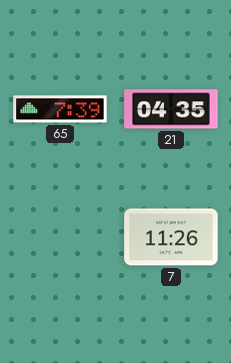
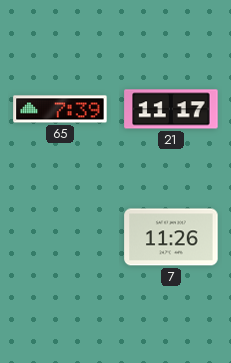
21: 04:35 -> 11:17
